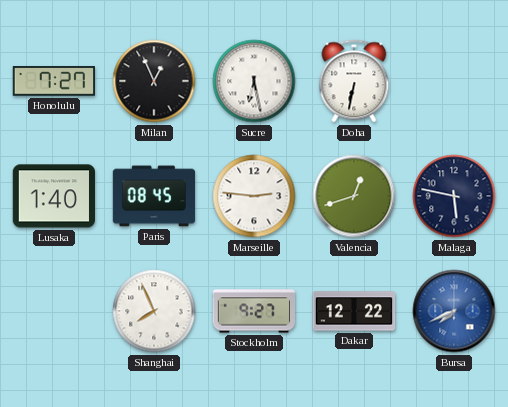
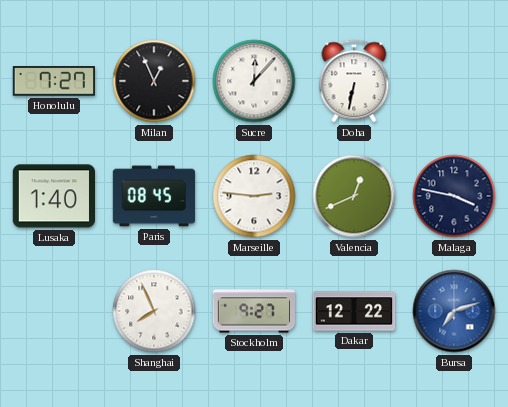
Sucre: 6:28 -> 12:07
Valencia: 12:42 -> 12:41
Malaga: 5:47 -> 3:47
Bursa: 7:41 -> 7:12
